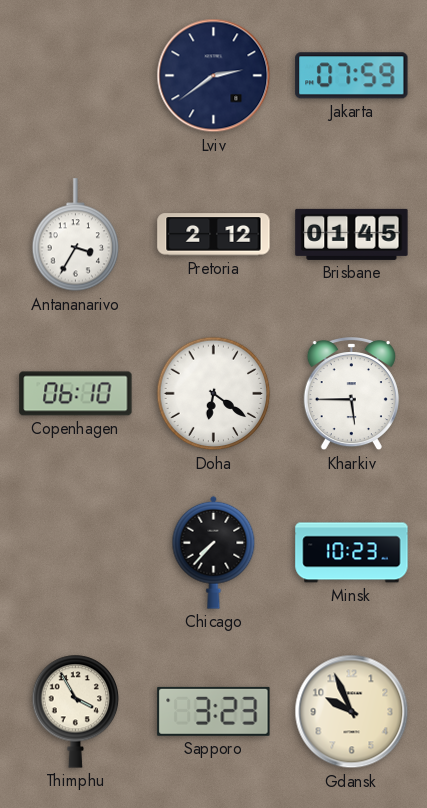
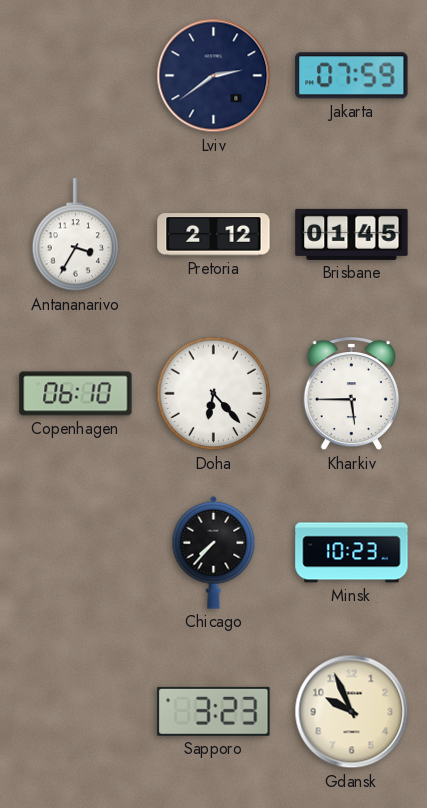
Doha: 6:21 -> 6:23
Thimphu: 3:55 -> none
